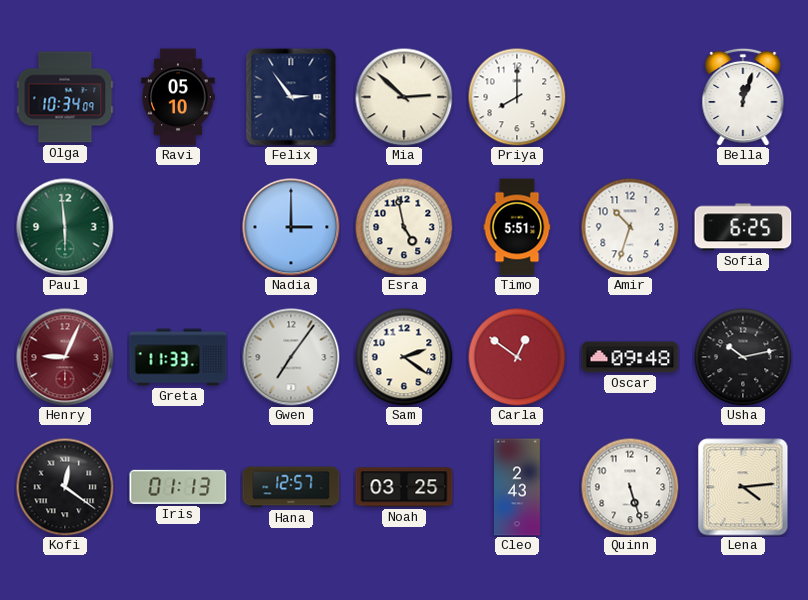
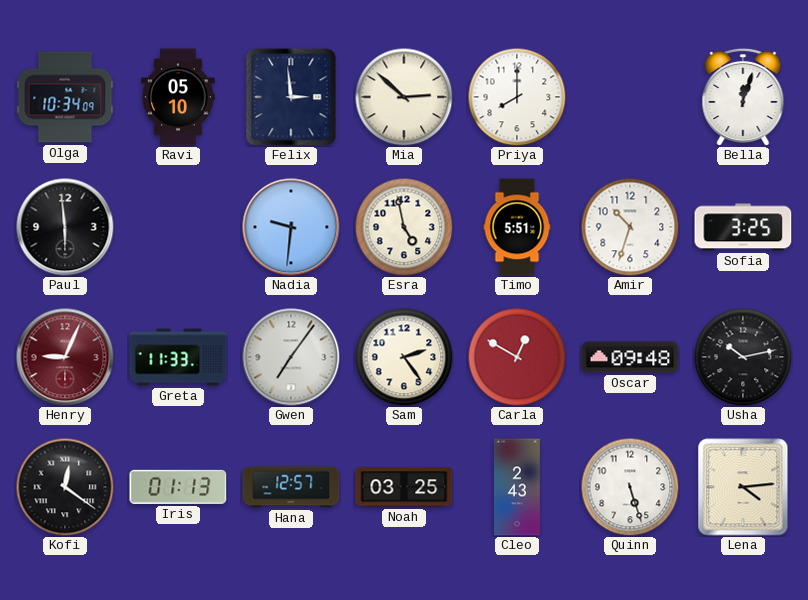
Felix: 2:54 -> 2:59
Paul dial: green -> black
Nadia: 3:00 -> 9:31
Sofia: 6:25 -> 3:25
Sam: 2:21 -> 2:24
Carla: 12:51 -> 12:50
